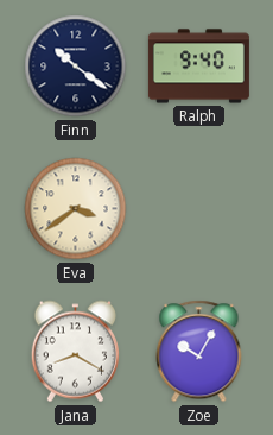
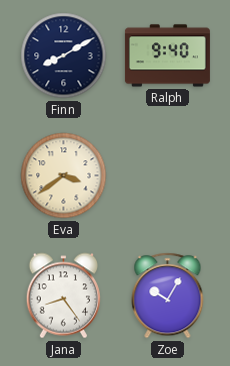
Finn: 10:21 -> 8:10
Jana: 8:20 -> 8:24
